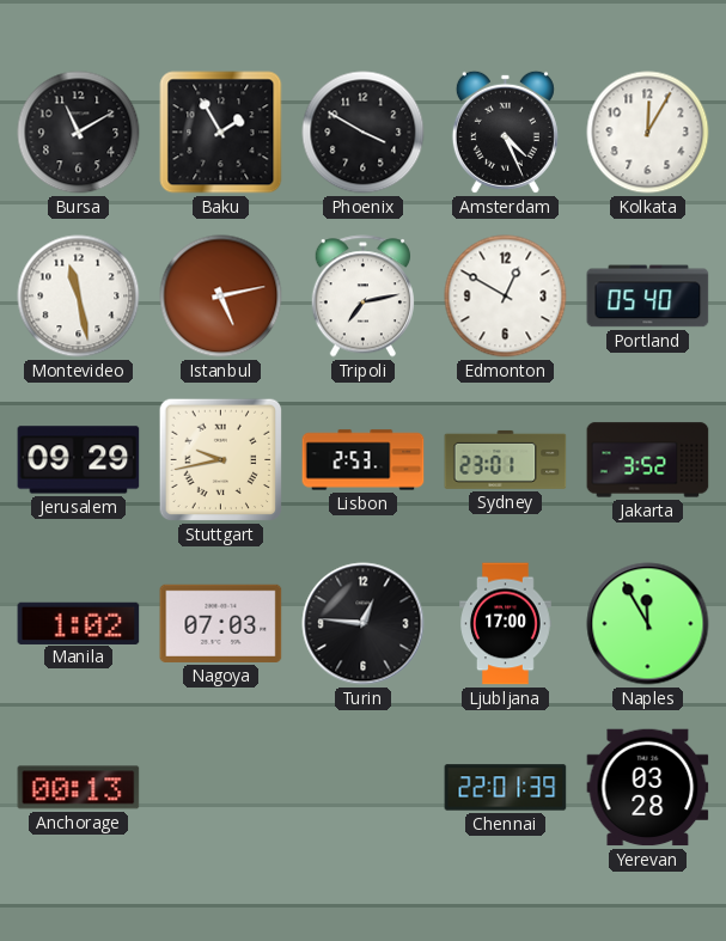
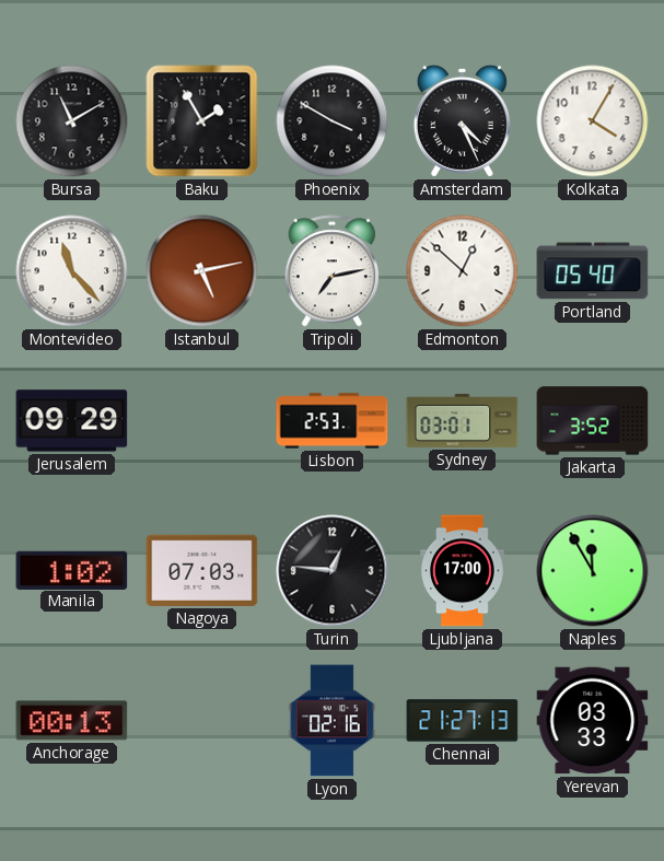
Kolkata: 12:05 -> 4:05
Montevideo: 11:28 -> 11:23
Edmonton: 12:50 -> 12:52
Stuttgart: 9:43 -> none
Sydney: 23:01 -> 03:01
Lyon: none -> 02:16
Chennai: 22:01 -> 21:27
Yerevan: 03:28 -> 03:33
